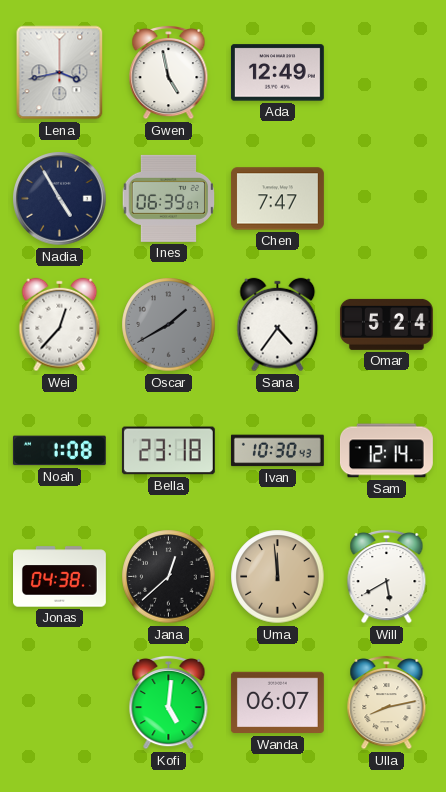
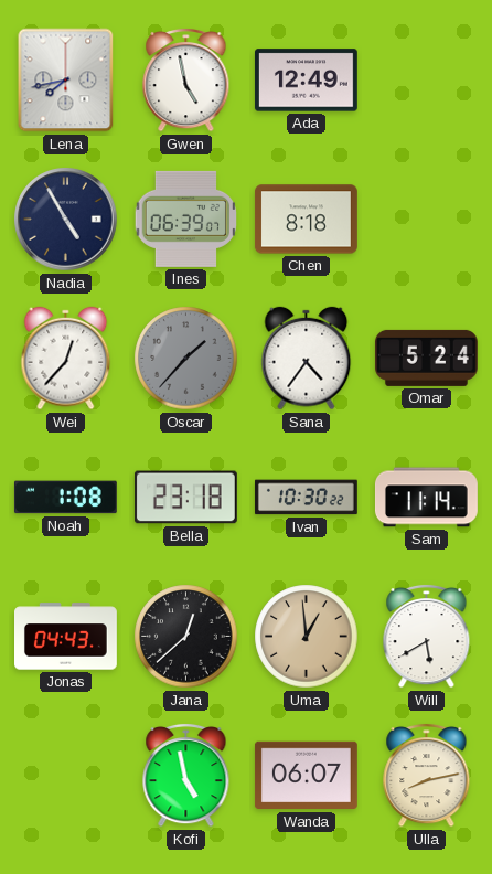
Lena: 3:43 -> 7:43
Chen: 7:47 -> 8:18
Oscar: 1:40 -> 1:37
Ivan: 10:30:43 -> 10:30:22
Sam: 12:14 -> 11:14
Jonas: 04:38 -> 04:43
Uma: 11:59 -> 12:59
Kofi: 5:01 -> 4:58
